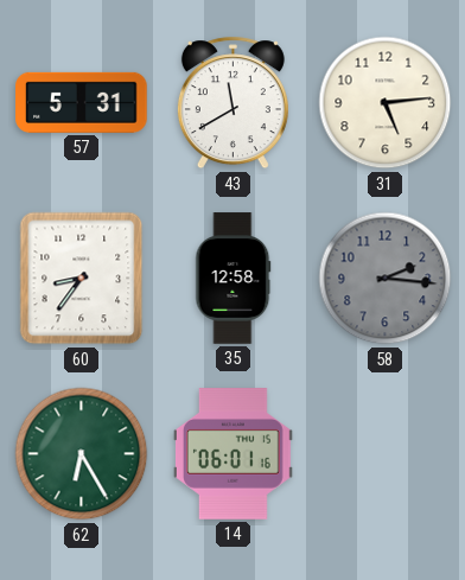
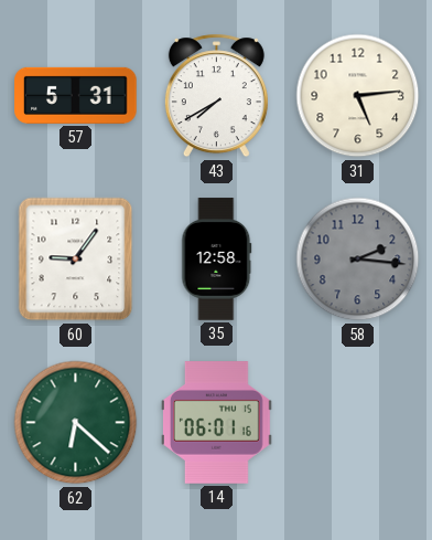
43: 11:40 -> 7:40
60: 8:36 -> 9:06
62: 6:25 -> 6:22
